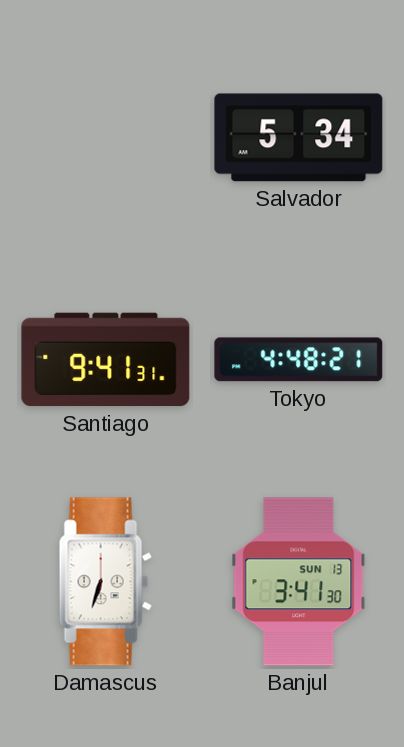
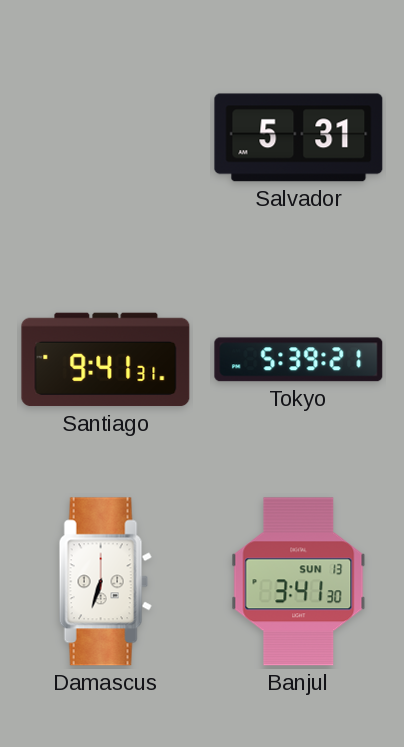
Salvador: 5:34 -> 5:31
Tokyo: 4:48 -> 5:39
